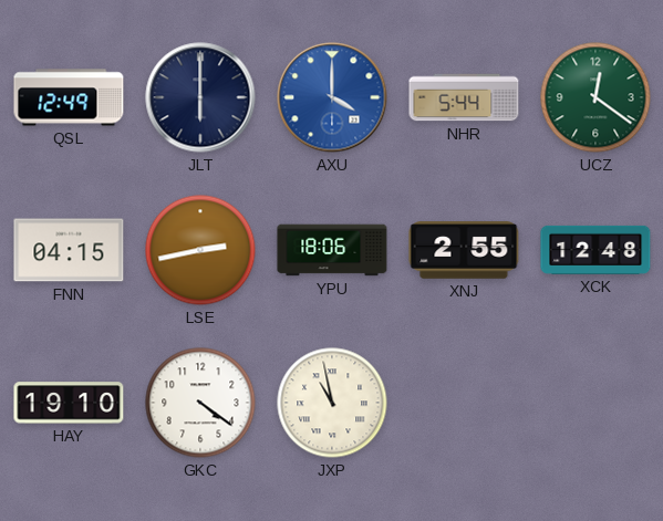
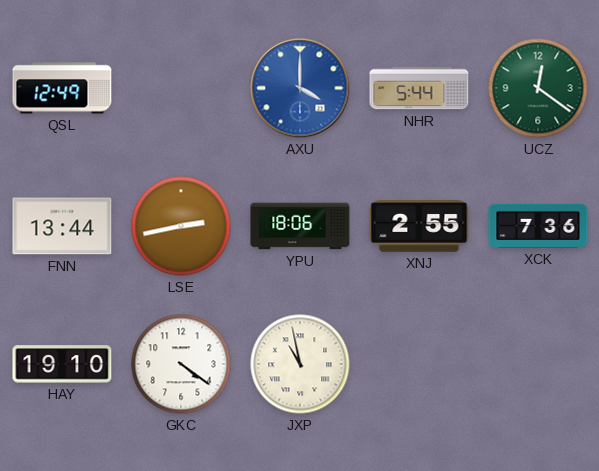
JLT: 6:00 -> none
FNN: 04:15 -> 13:44
XCK: 12:48 -> 7:36
